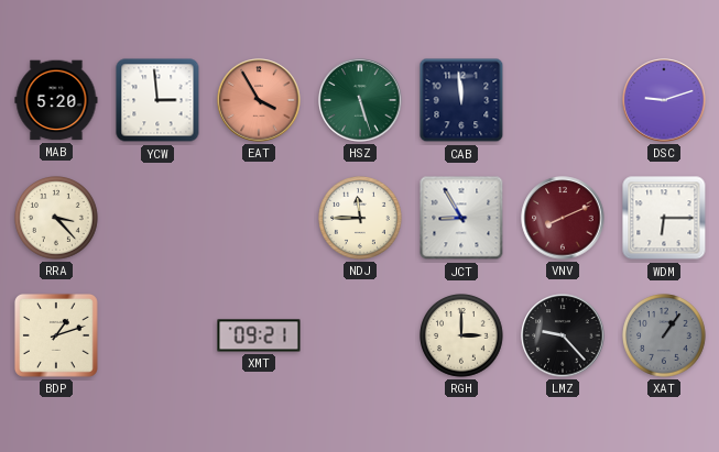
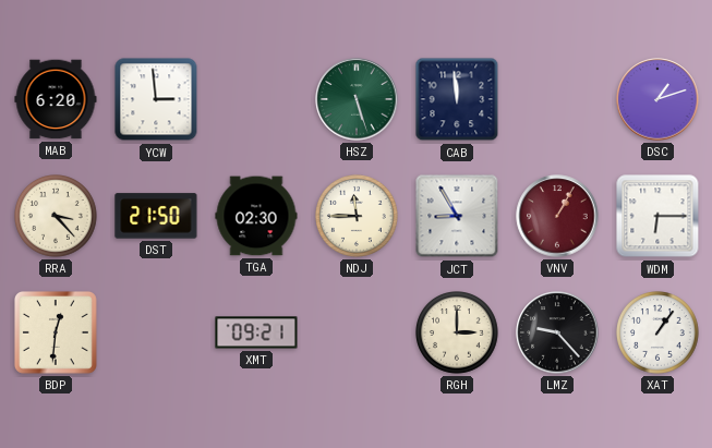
MAB: 5:20 -> 6:20
EAT: 3:55 -> none
DSC: 9:12 -> 1:12
DST: none -> 21:50
TGA: none -> 02:30
VNV: 8:11 -> 1:05
BDP: 1:12 -> 12:31
XAT dial: grey -> white
